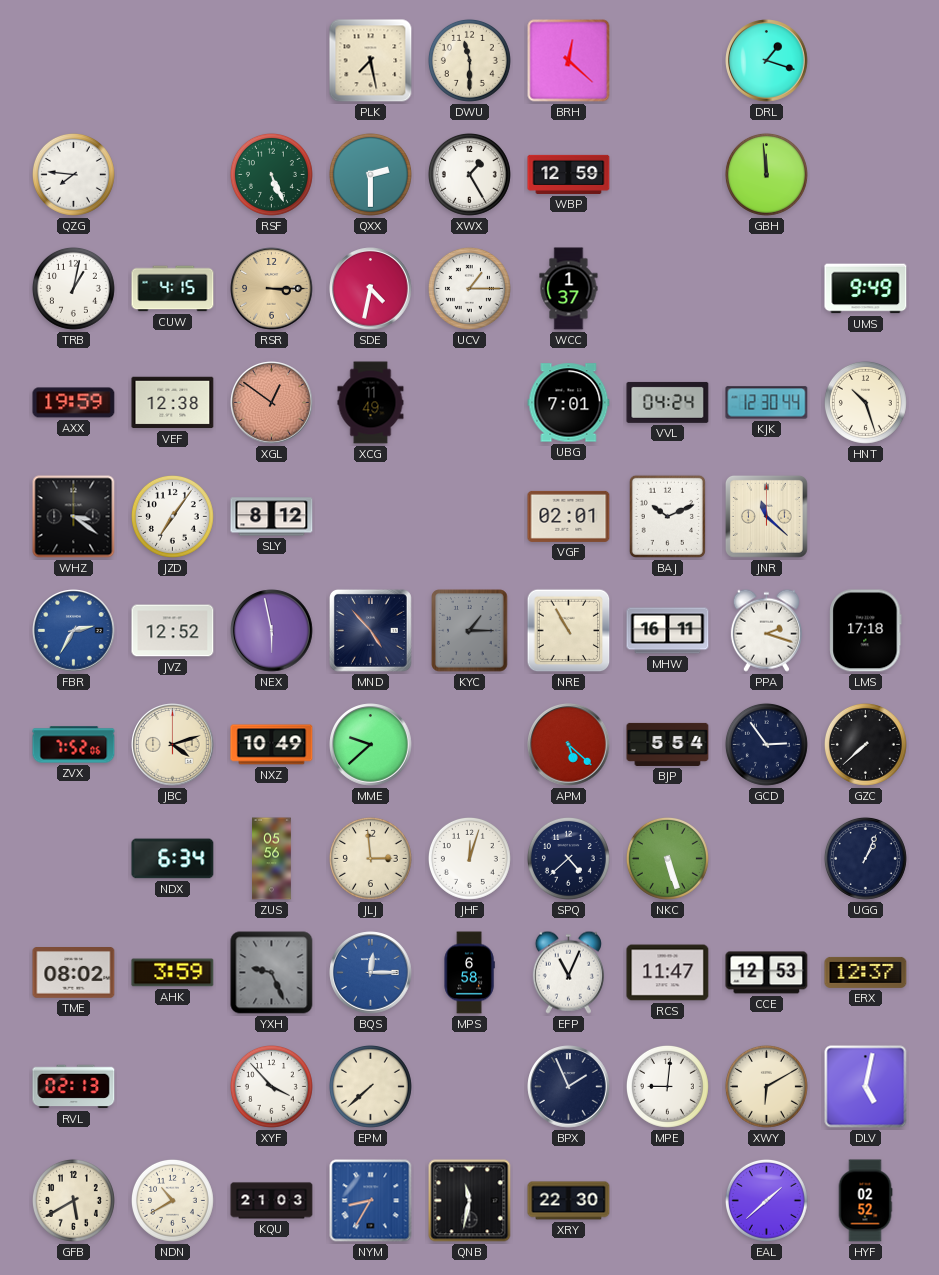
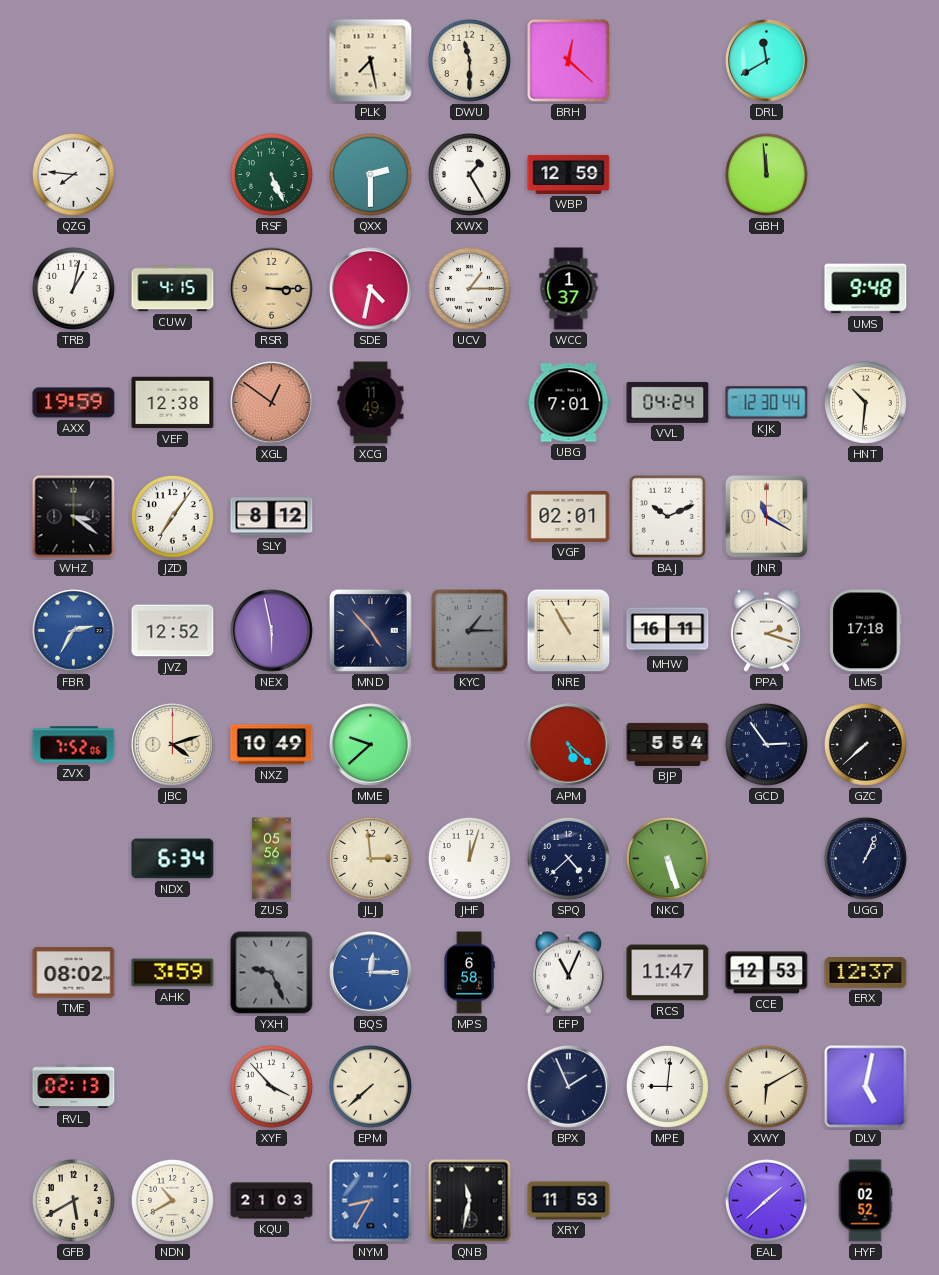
DRL: 1:18 -> 11:40
UMS: 9:49 -> 9:48
HNT: 10:27 -> 10:31
JNR: 11:22 -> 11:20
XRY: 22:30 -> 11:53
